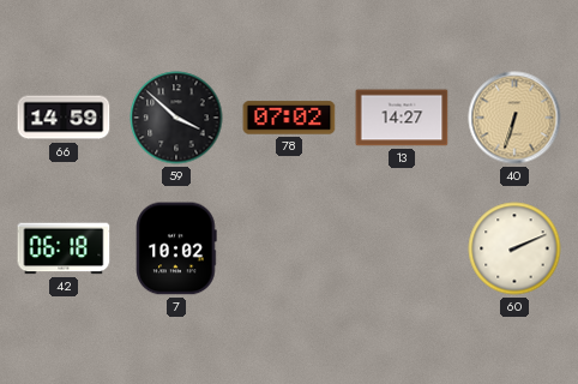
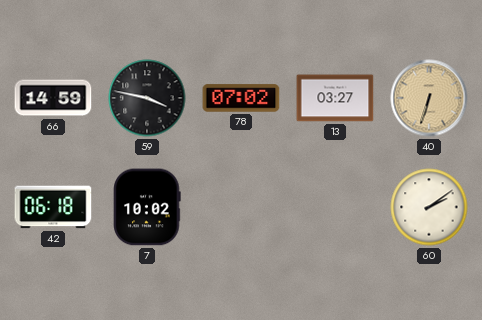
59: 3:52 -> 3:47
13: 14:27 -> 03:27
60: 2:11 -> 2:09
